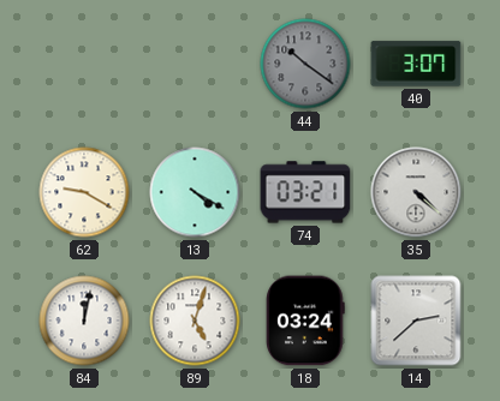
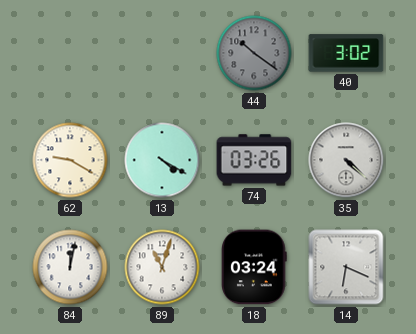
40: 3:07 -> 3:02
74: 03:21 -> 03:26
89: 5:03 -> 11:03
14: 2:38 -> 6:19
